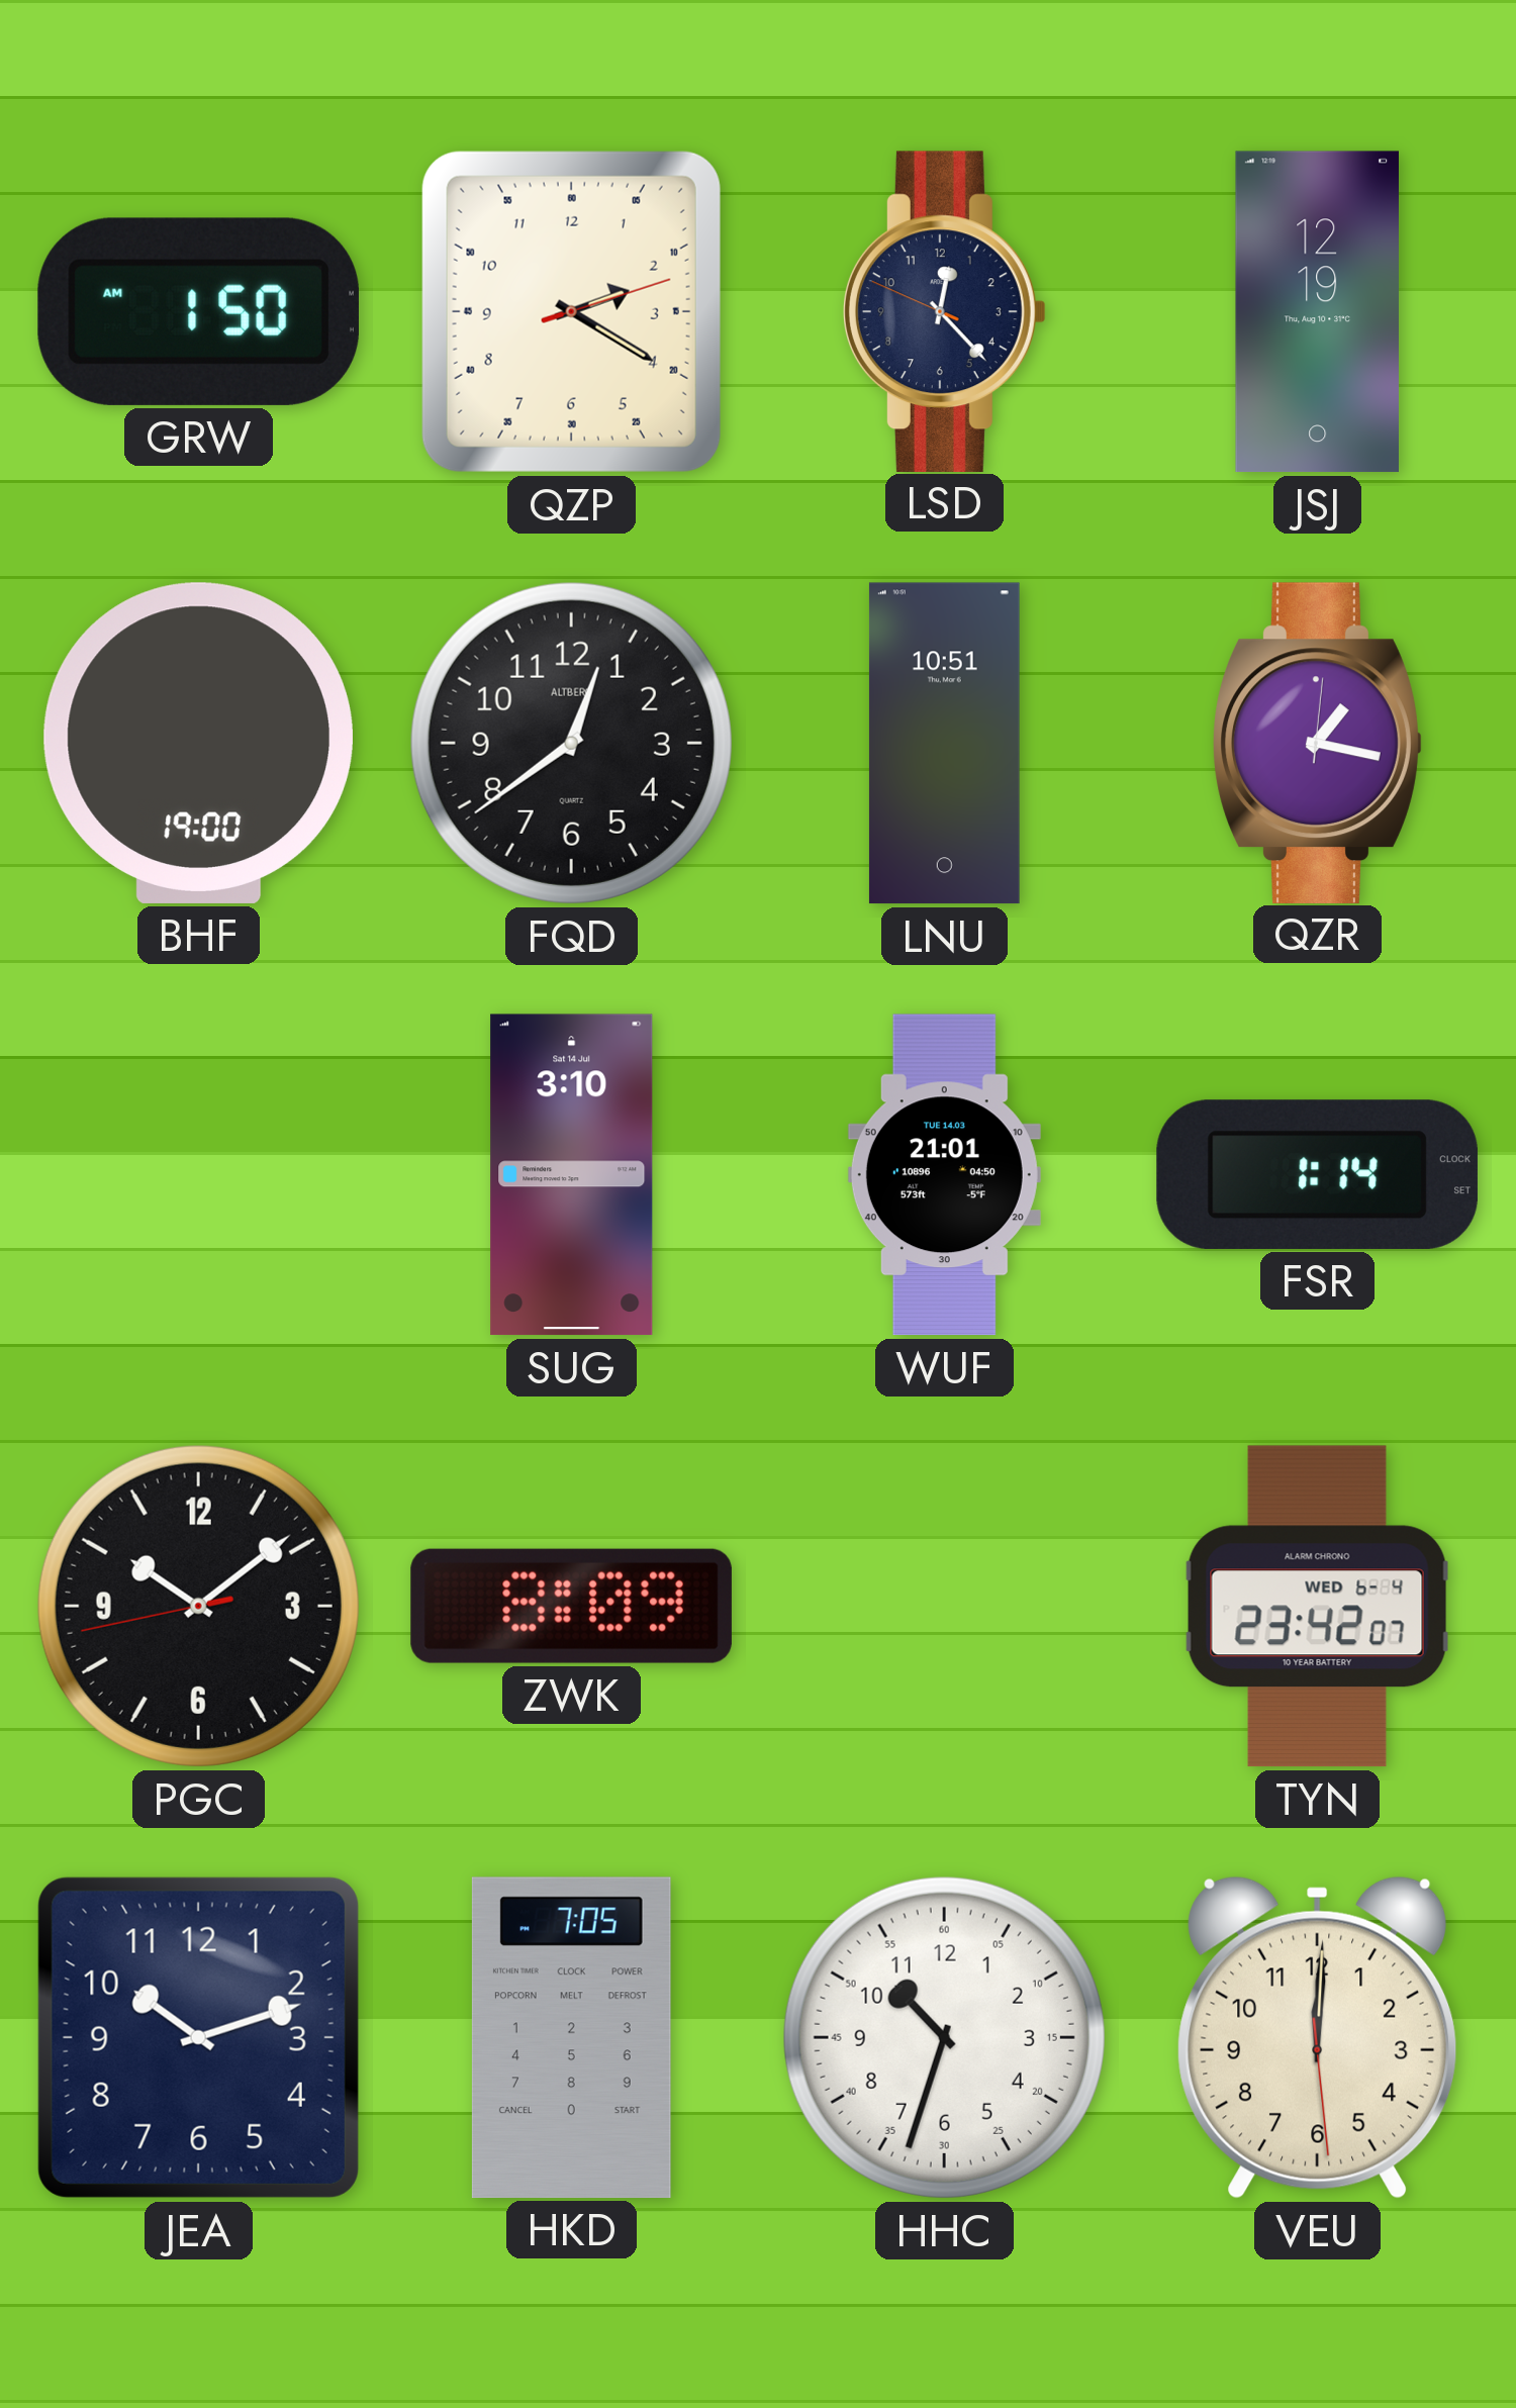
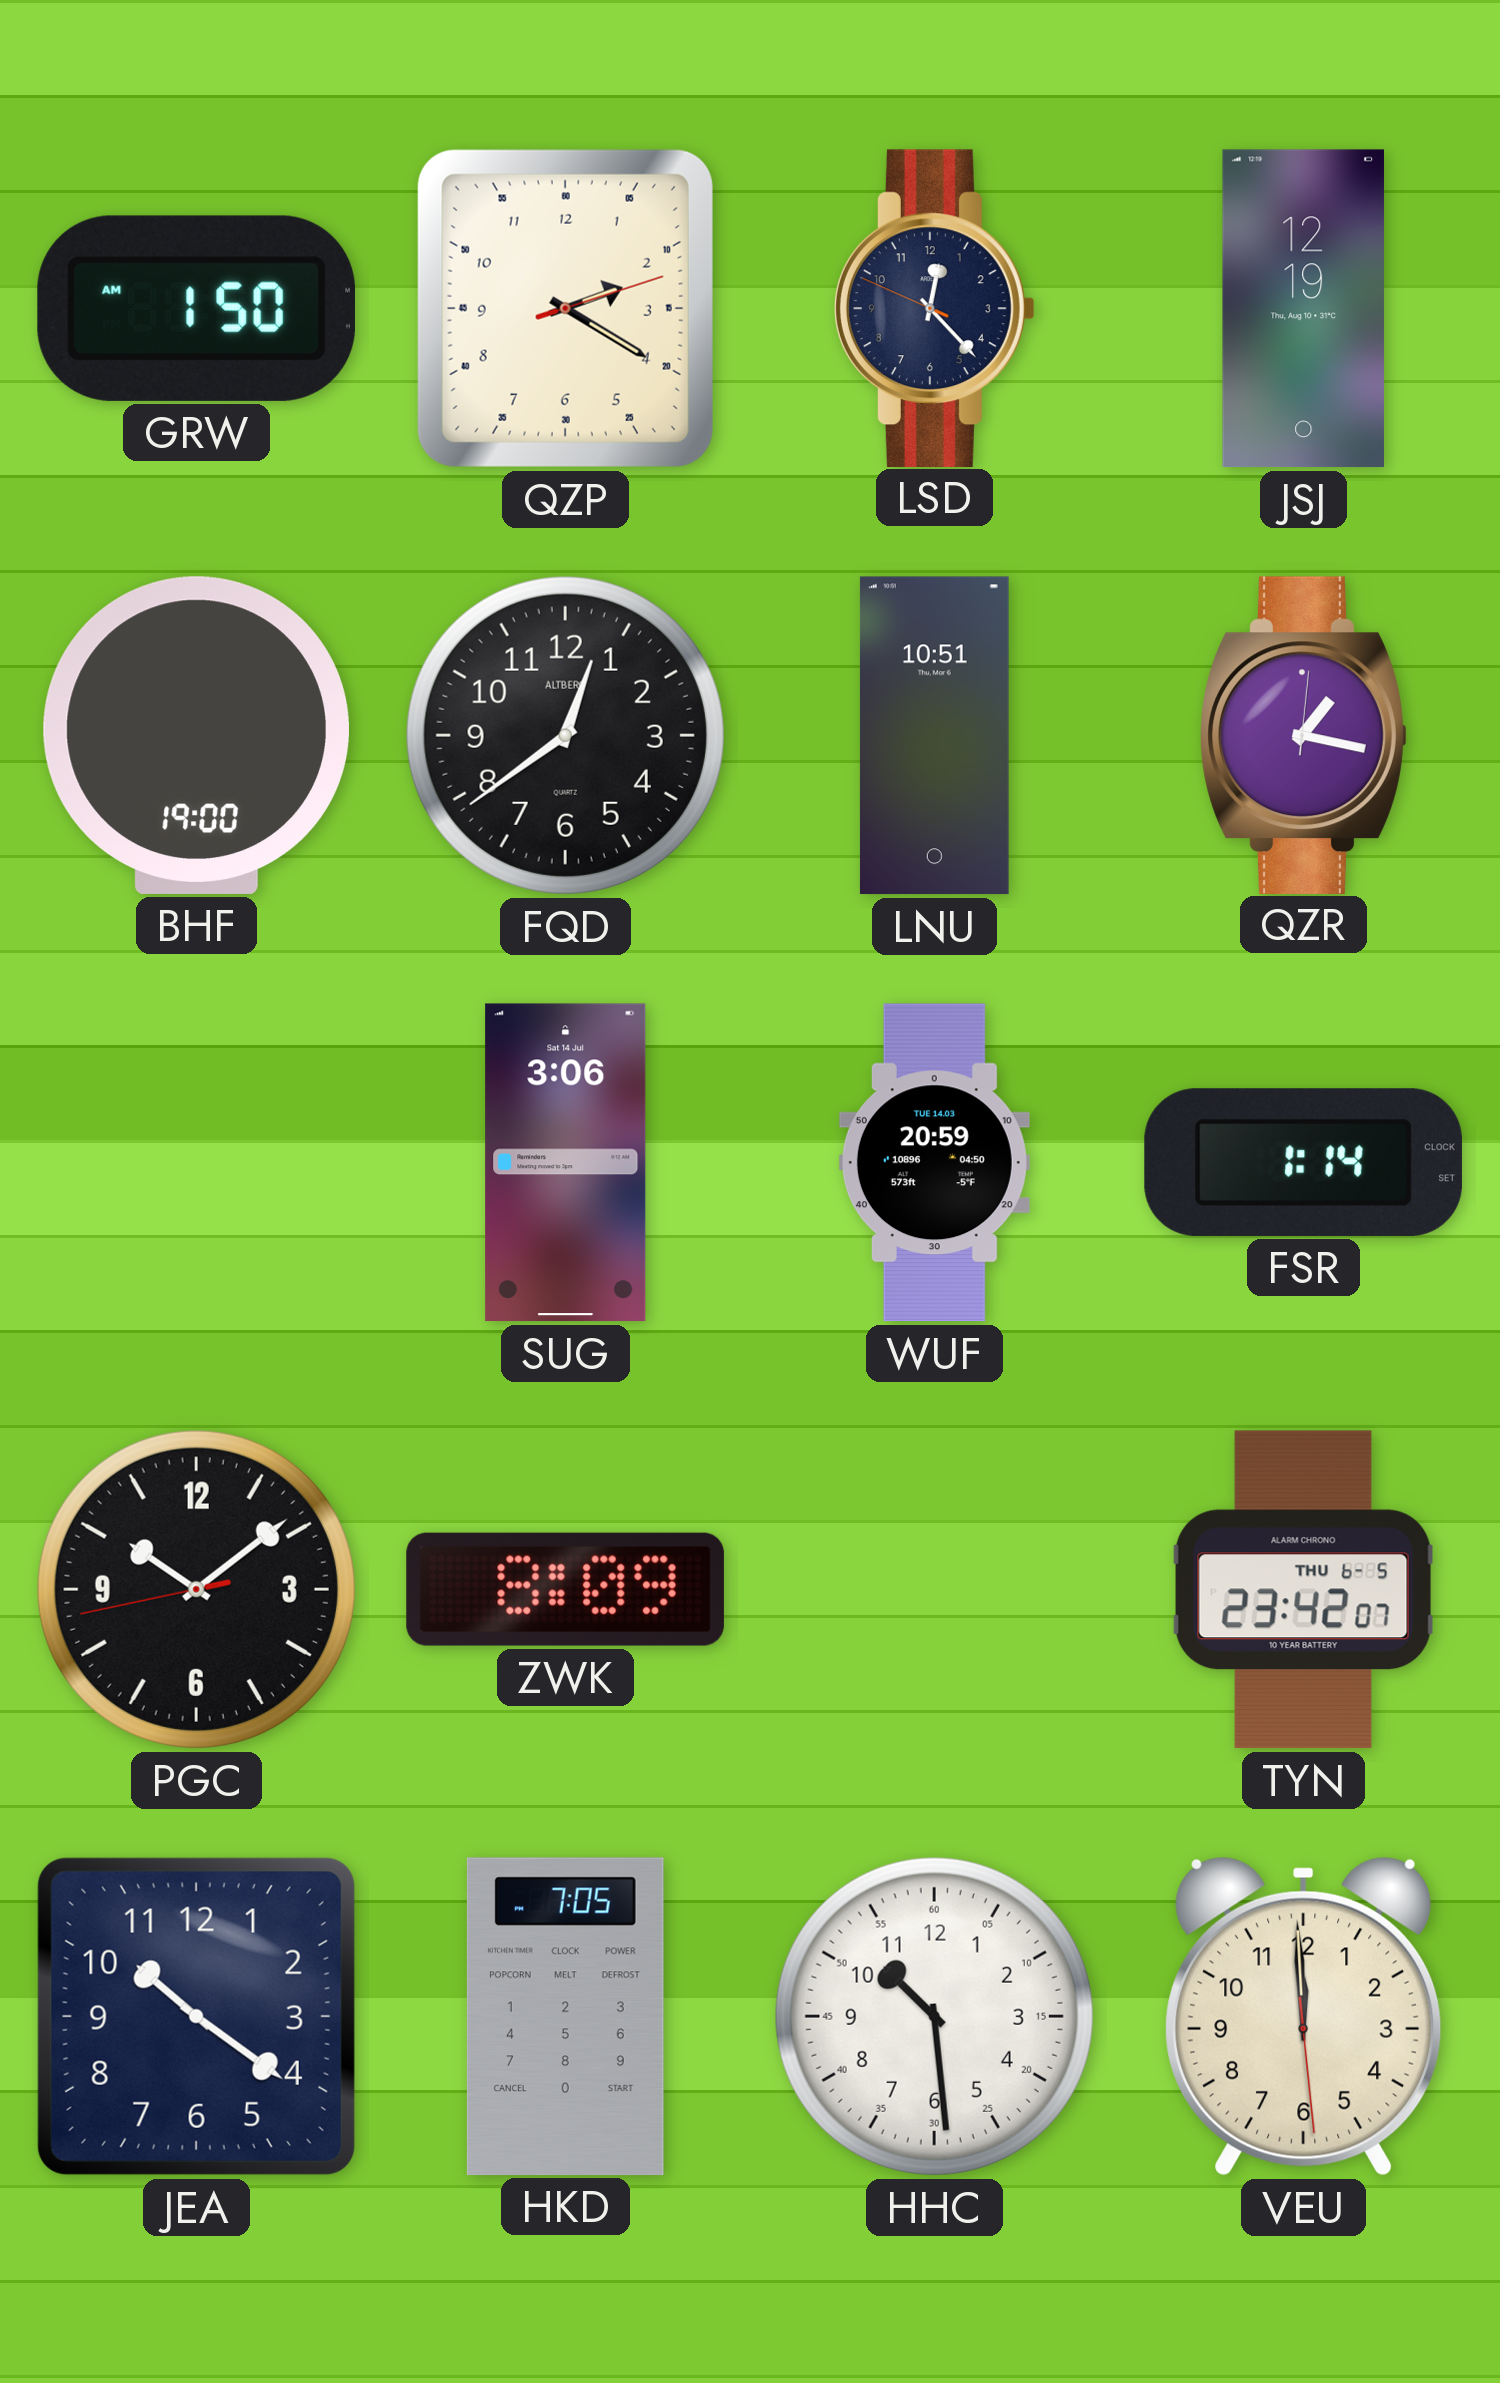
SUG: 3:10 -> 3:06
WUF: 21:01 -> 20:59
TYN date: WED 6-4 -> THU 6-5
JEA: 10:12 -> 10:21
HHC: 10:33 -> 10:29
VEU: 12:00 -> 11:59
